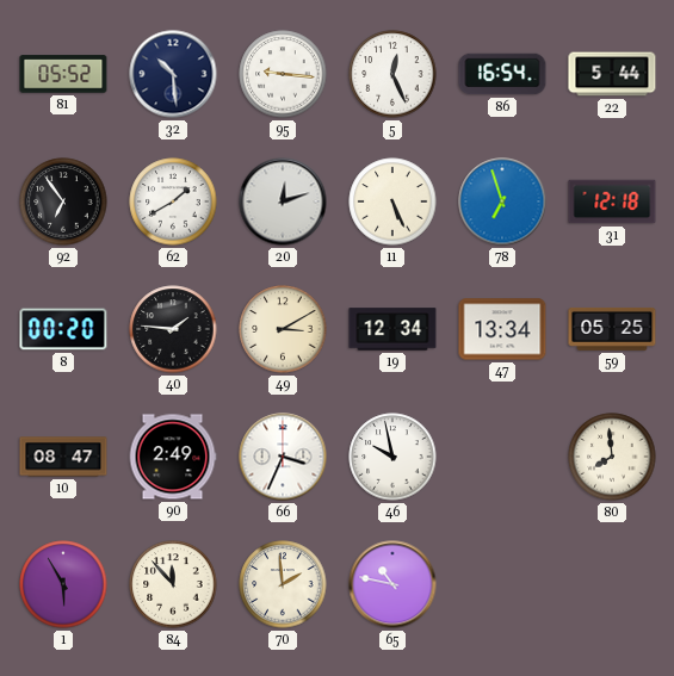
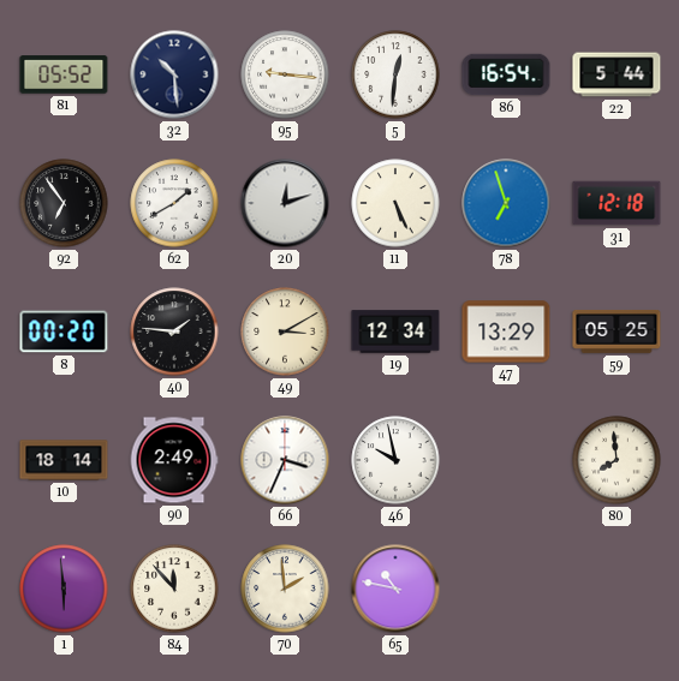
5: 12:26 -> 12:31
47: 13:34 -> 13:29
10: 08:47 -> 18:14
1: 5:55 -> 5:59
